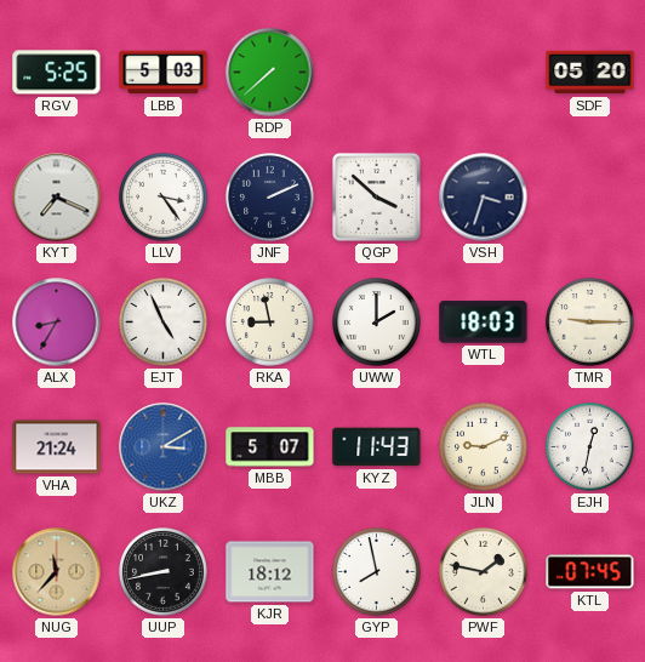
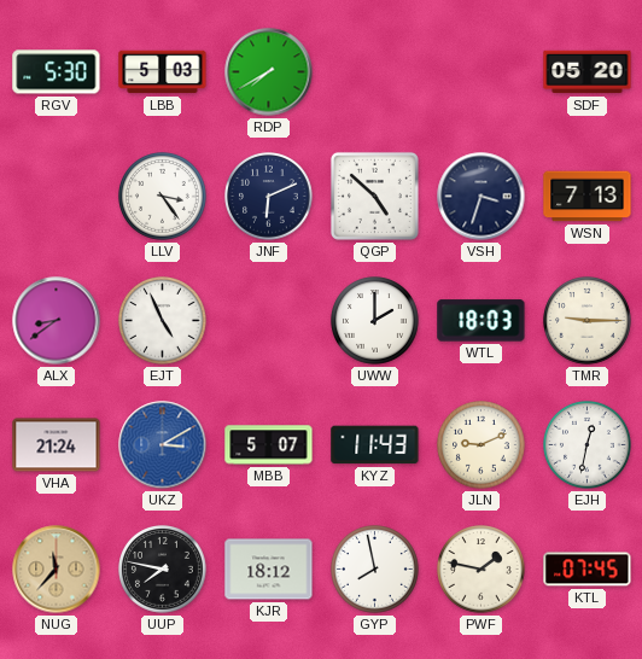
RGV: 5:25 -> 5:30
RDP: 7:38 -> 7:40
KYT: 7:19 -> none
JNF: 2:11 -> 6:11
QGP: 3:52 -> 4:52
WSN: none -> 7:13
ALX: 8:35 -> 8:39
RKA: 8:58 -> none
UUP: 8:43 -> 7:47
